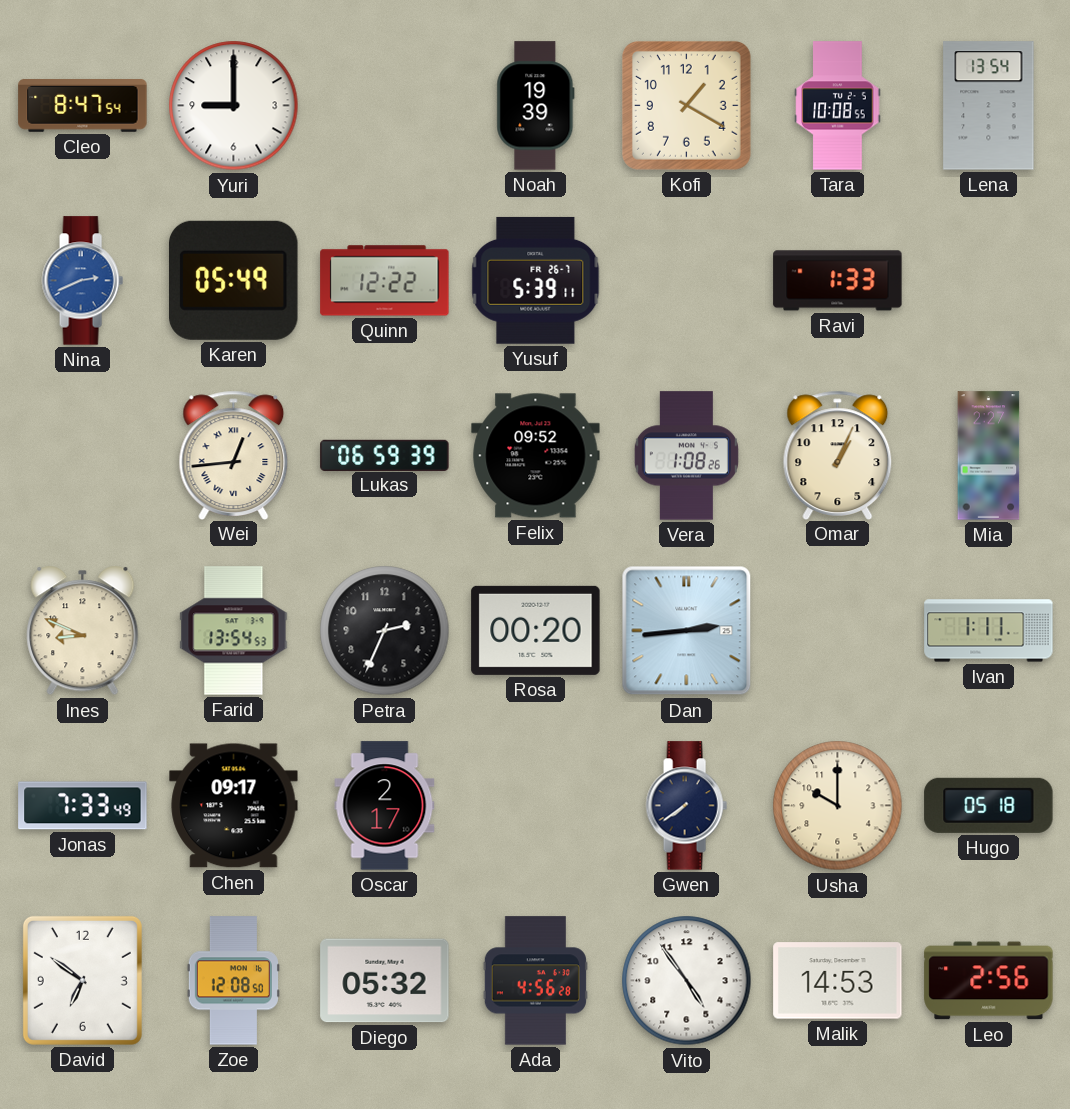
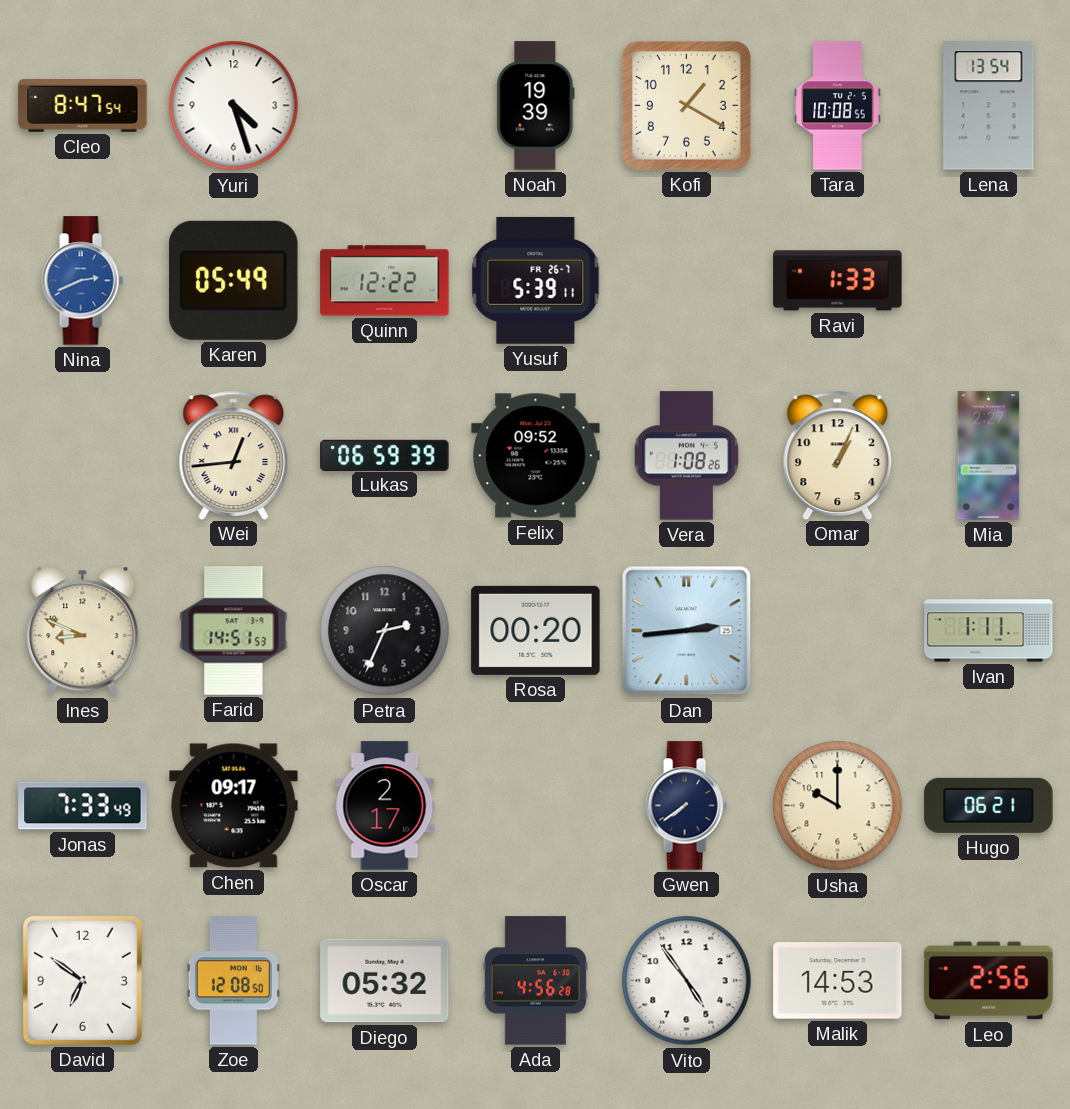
Yuri: 9:00 -> 4:27
Farid: 13:54 -> 14:51
Hugo: 05:18 -> 06:21
